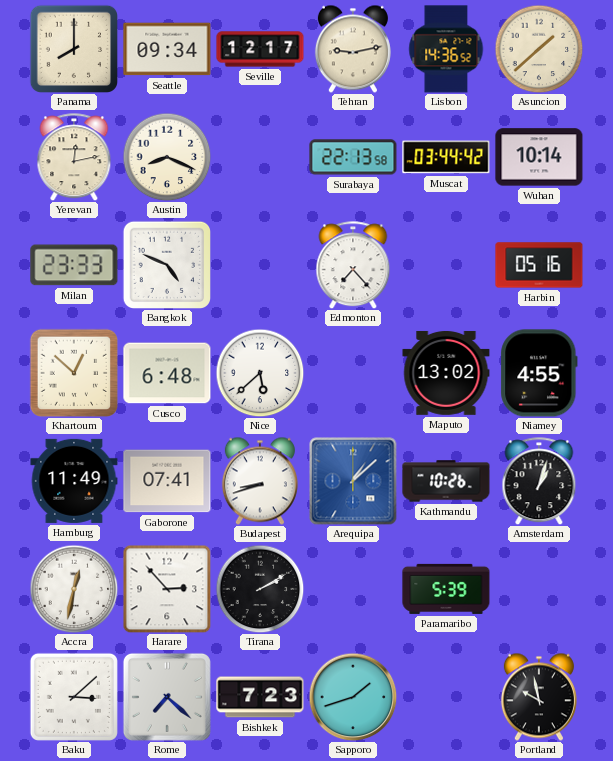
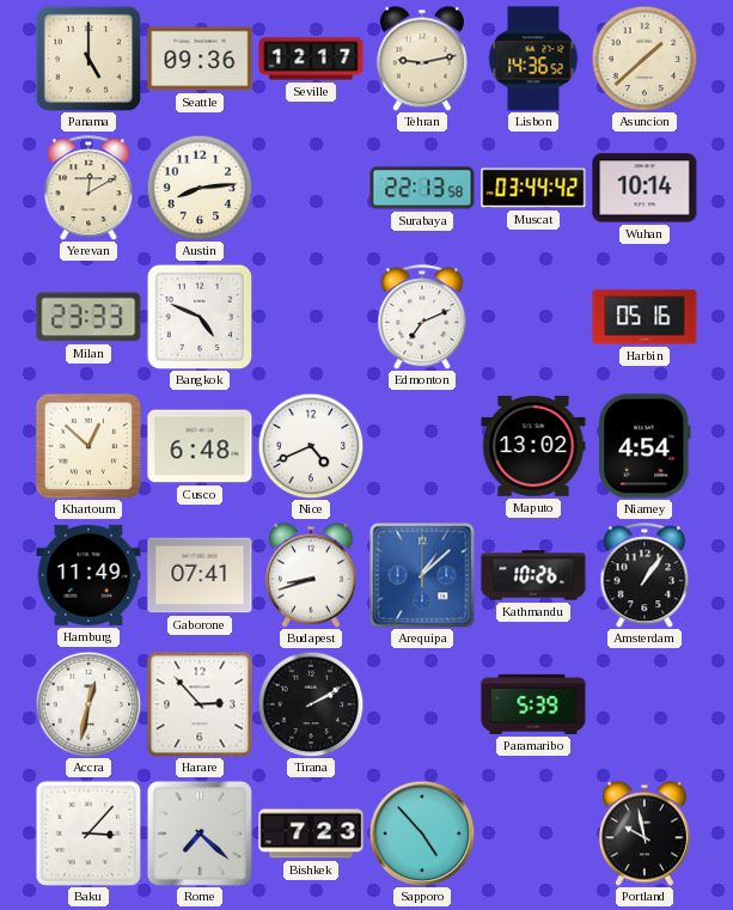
Panama: 8:00 -> 5:00
Seattle: 09:34 -> 09:36
Yerevan: 12:13 -> 12:10
Austin: 8:19 -> 8:14
Edmonton: 7:23 -> 7:11
Nice: 5:38 -> 4:41
Niamey: 4:55 -> 4:54
Amsterdam: 1:03 -> 1:06
Baku: 3:08 -> 3:07
Sapporo: 1:42 -> 4:53
